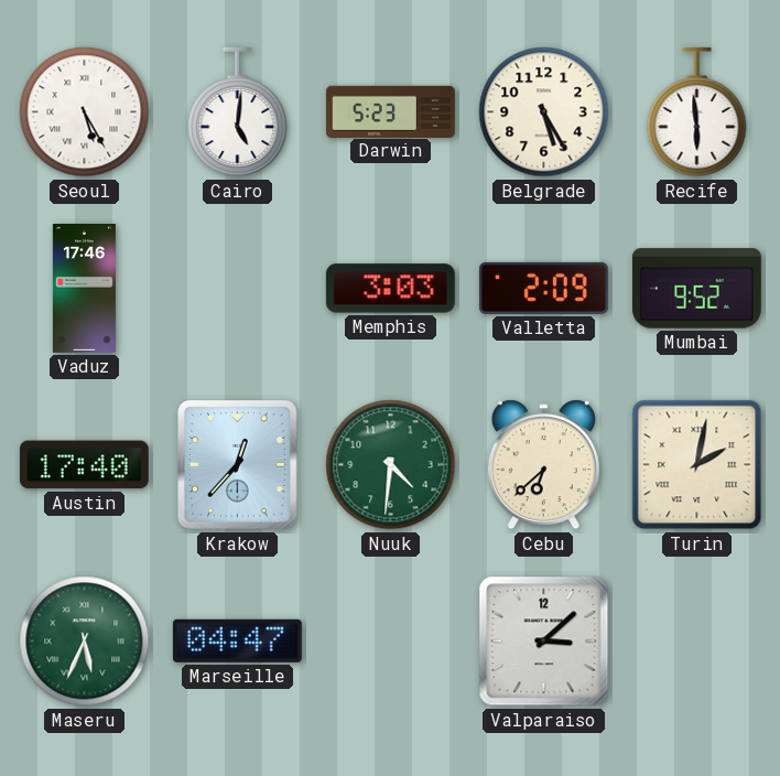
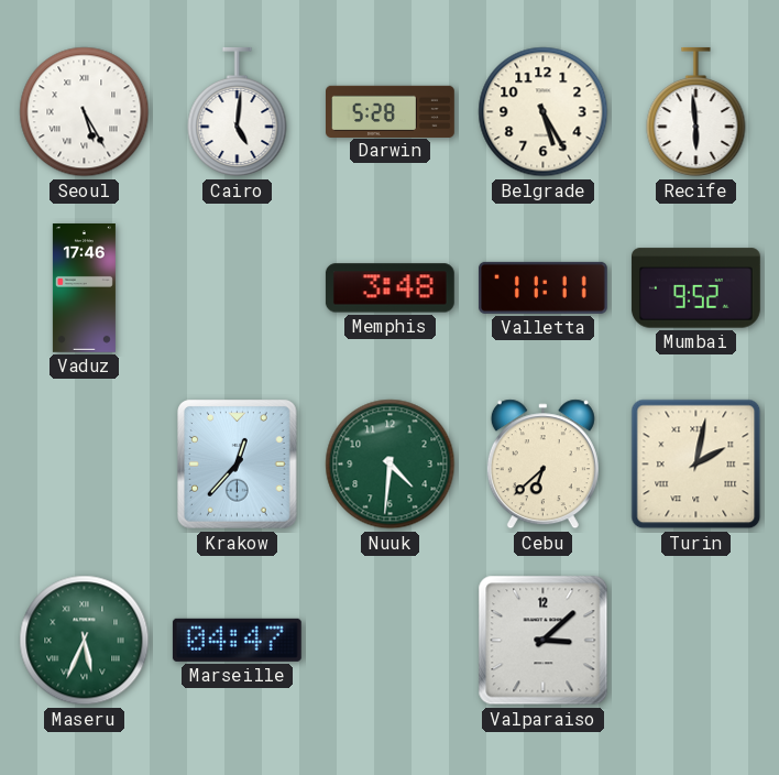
Darwin: 5:23 -> 5:28
Memphis: 3:03 -> 3:48
Valletta: 2:09 -> 11:11
Austin: 17:40 -> none
